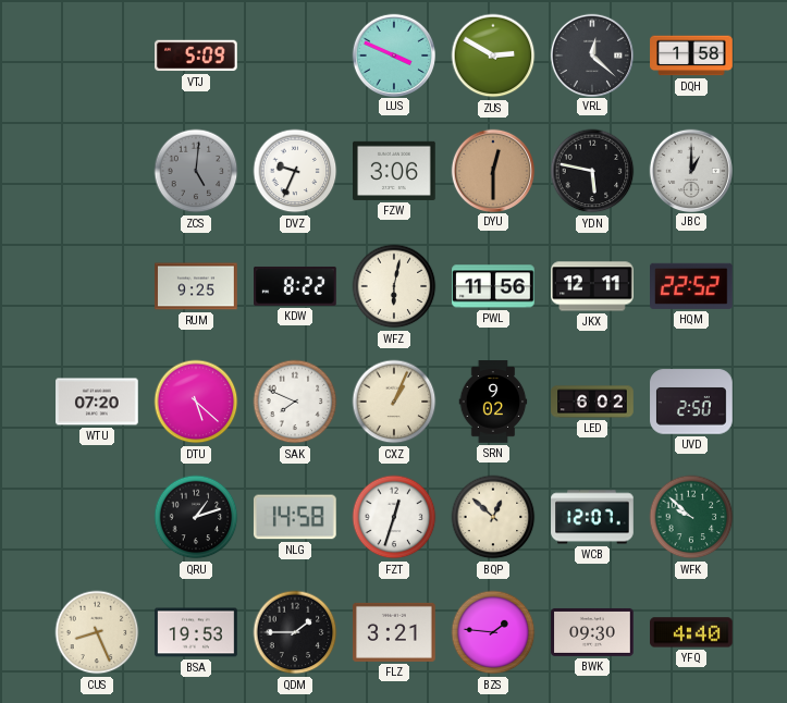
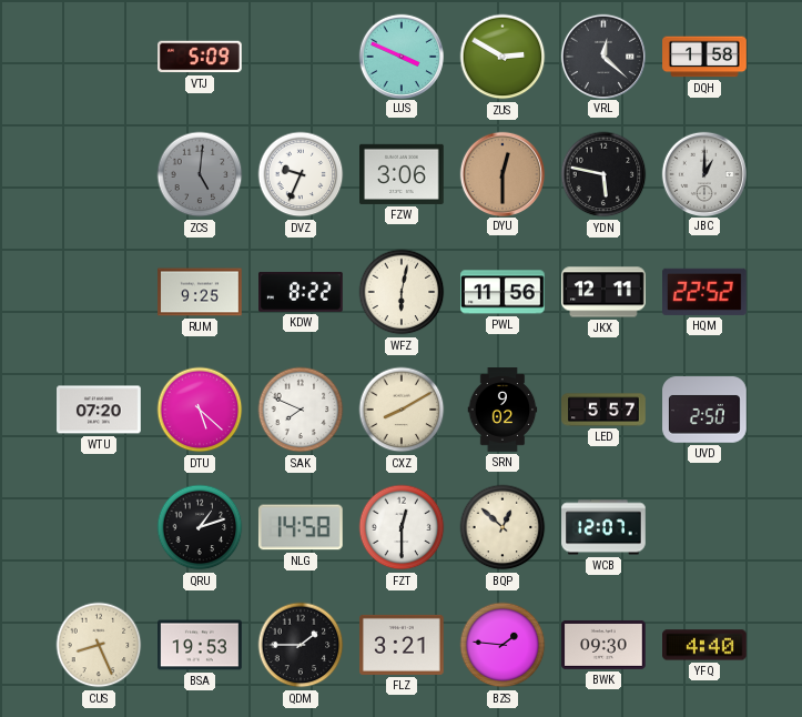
CXZ: 1:04 -> 8:10
LED: 6:02 -> 5:57
FZT: 12:33 -> 12:30
WFK: 9:52 -> none
